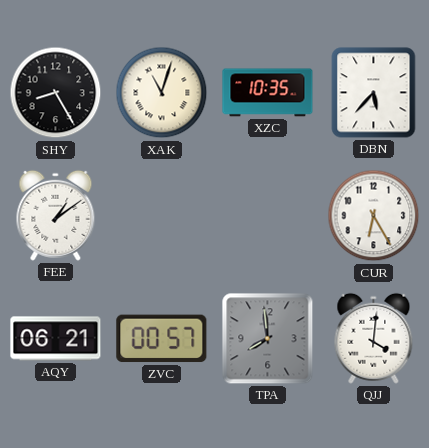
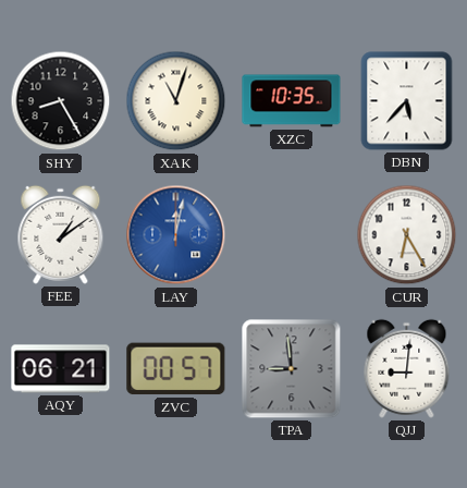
LAY: none -> 12:02
TPA: 7:59 -> 8:59
QJJ: 4:01 -> 9:01
